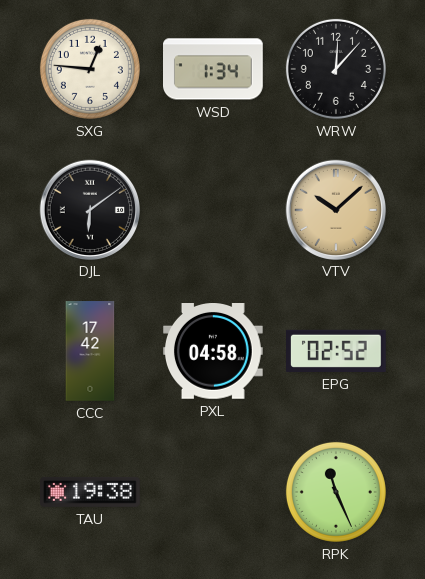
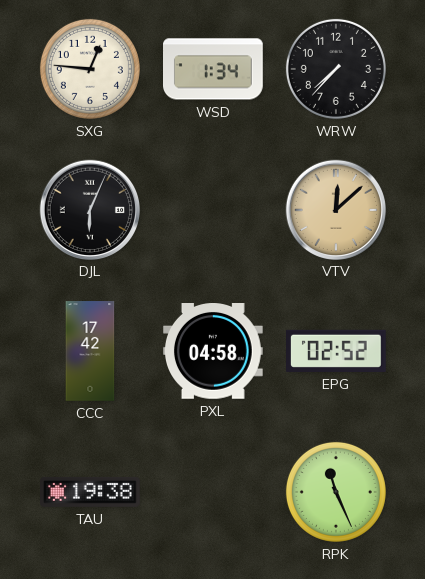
WRW: 12:07 -> 7:37
DJL: 6:09 -> 6:04
VTV: 10:08 -> 12:08
